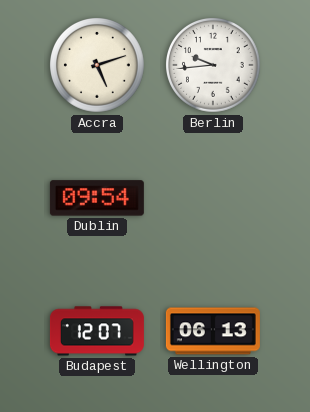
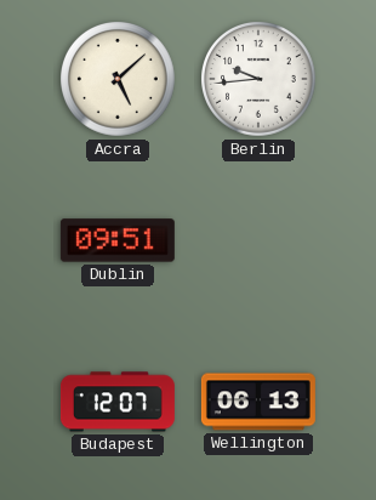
Accra: 5:12 -> 5:08
Dublin: 09:54 -> 09:51
